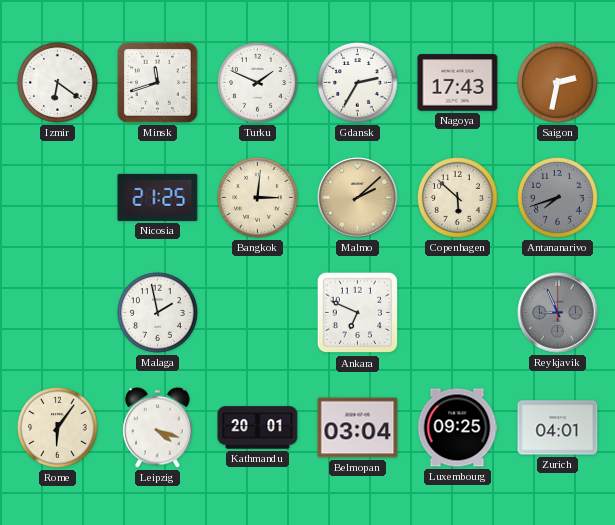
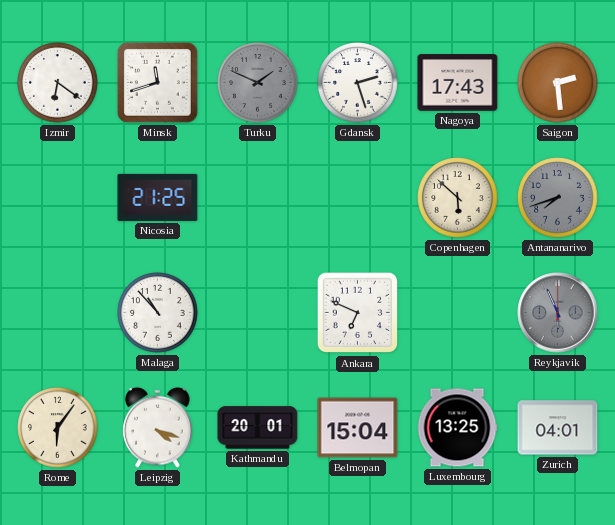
Turku dial: white -> grey
Gdansk: 2:35 -> 2:27
Saigon: 2:32 -> 2:29
Bangkok: 3:01 -> none
Malmo: 2:08 -> none
Malaga: 1:58 -> 10:53
Reykjavik: 8:56 -> 5:56
Belmopan: 03:04 -> 15:04
Luxembourg: 09:25 -> 13:25
